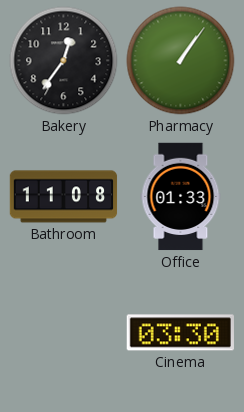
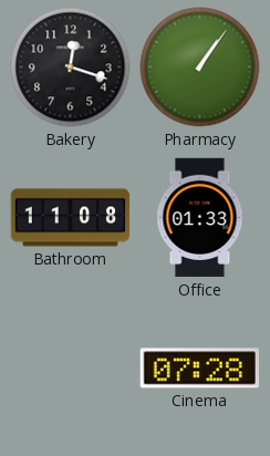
Bakery: 12:36 -> 12:18
Cinema: 03:30 -> 07:28
